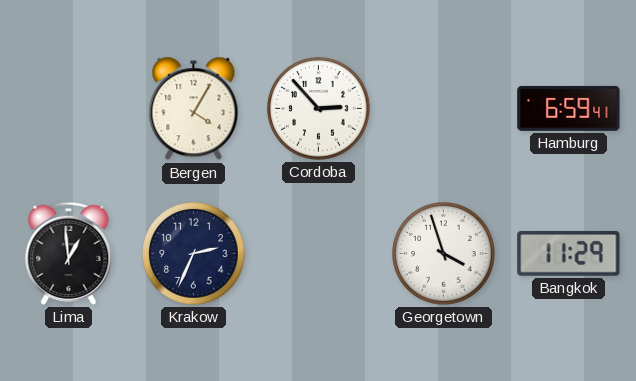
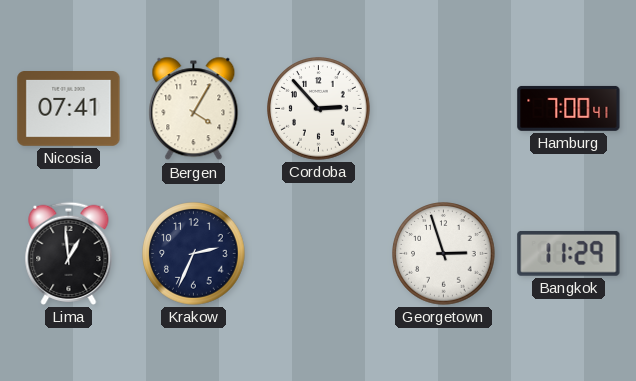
Nicosia: none -> 07:41
Hamburg: 6:59 -> 7:00
Georgetown: 3:57 -> 2:57
